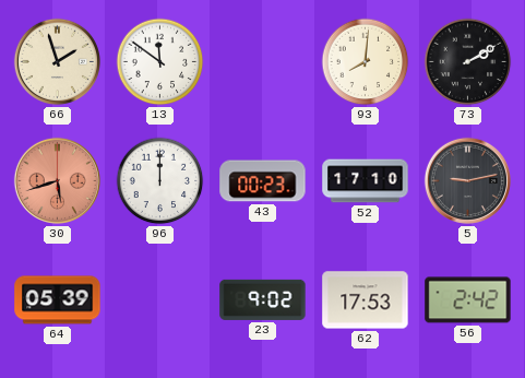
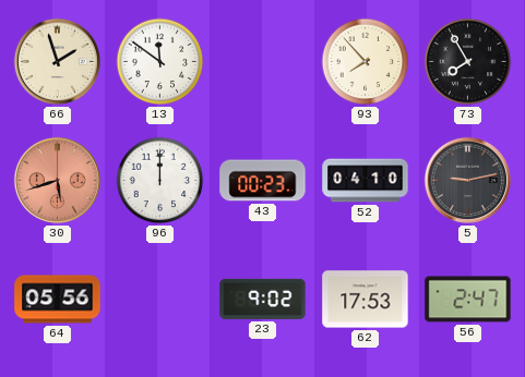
93: 8:01 -> 7:53
73: 2:10 -> 7:55
52: 17:10 -> 04:10
64: 05:39 -> 05:56
56: 2:42 -> 2:47
